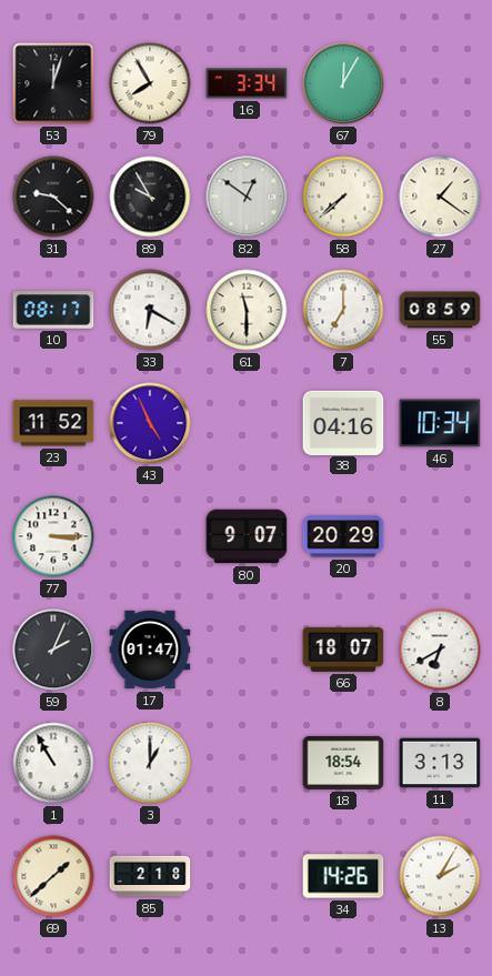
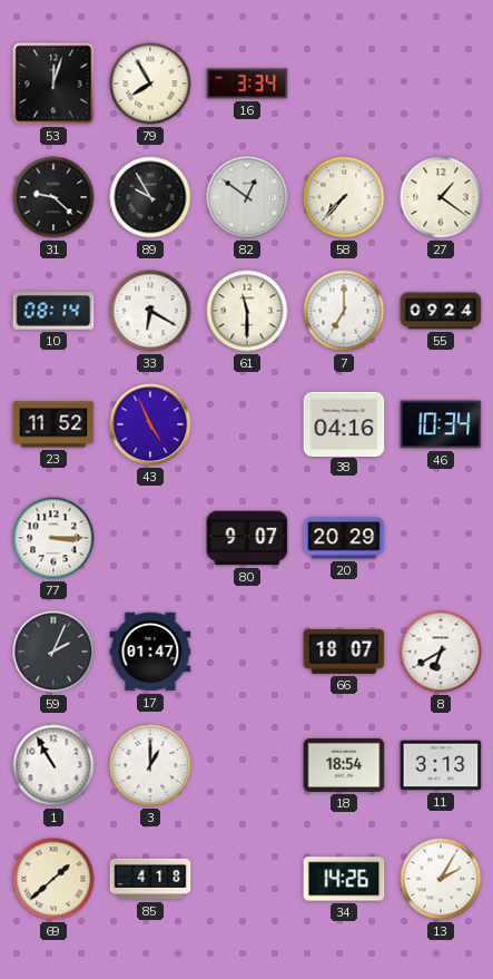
67: 12:05 -> none
58: 7:38 -> 7:37
10: 08:17 -> 08:14
55: 08:59 -> 09:24
85: 2:18 -> 4:18
